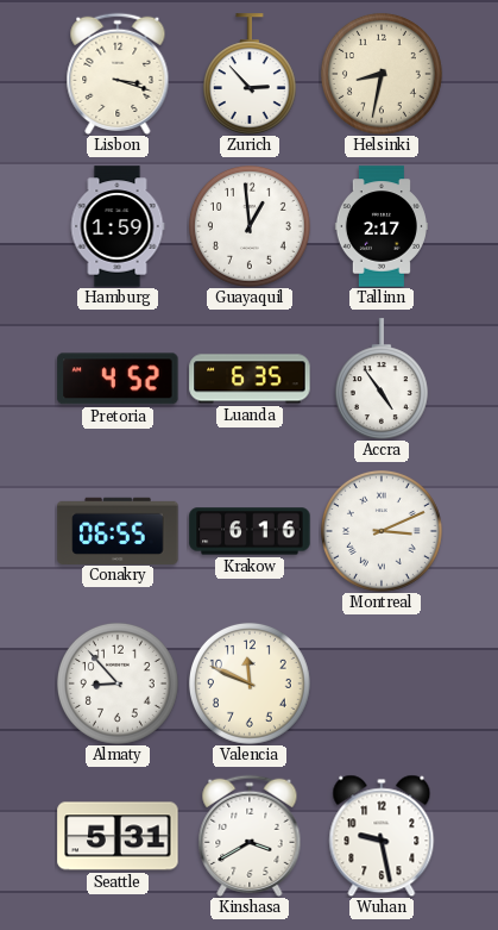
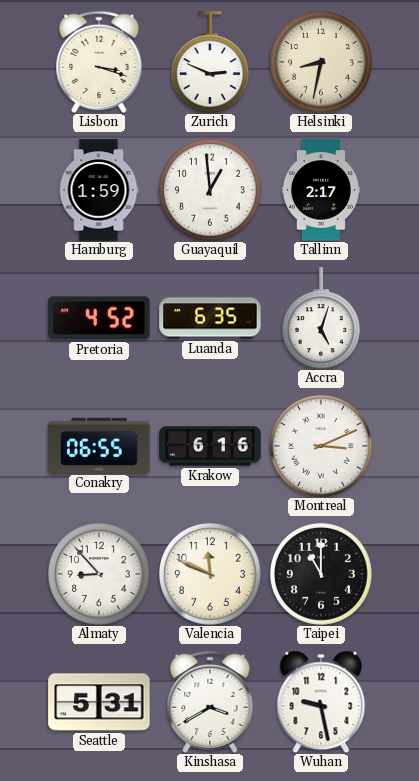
Zurich: 2:53 -> 2:49
Accra: 4:54 -> 5:03
Taipei: none -> 11:00
